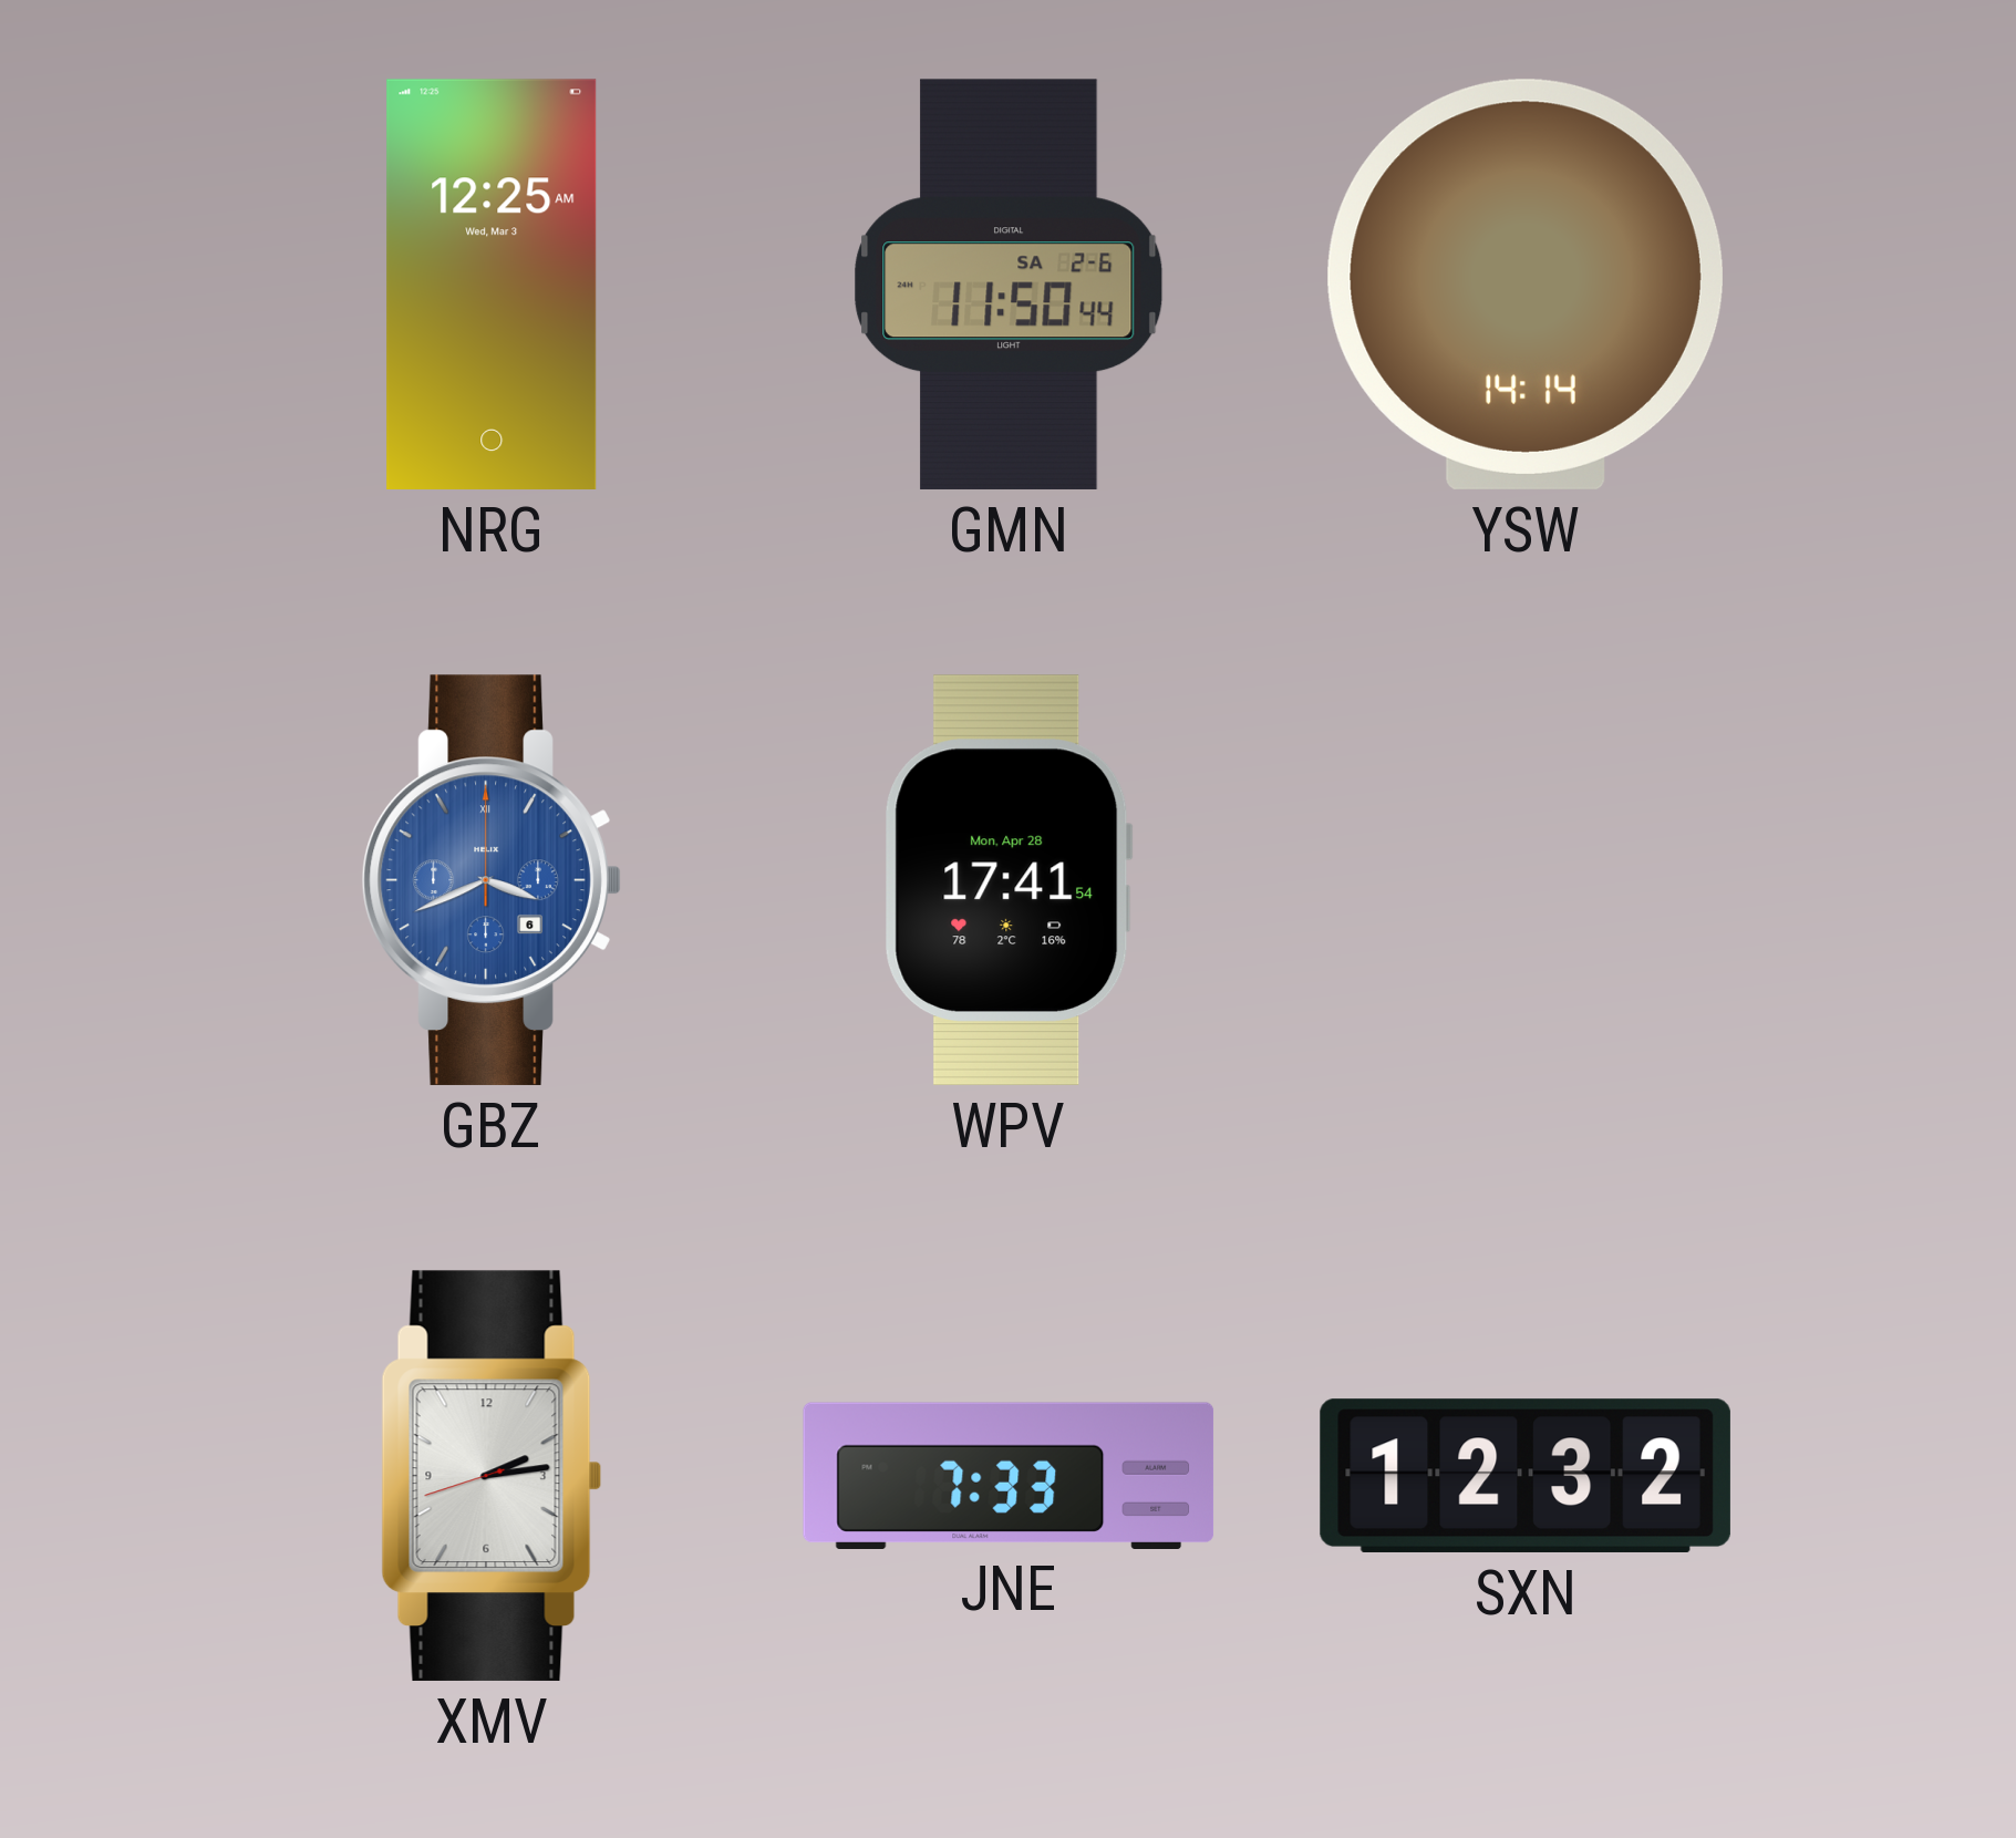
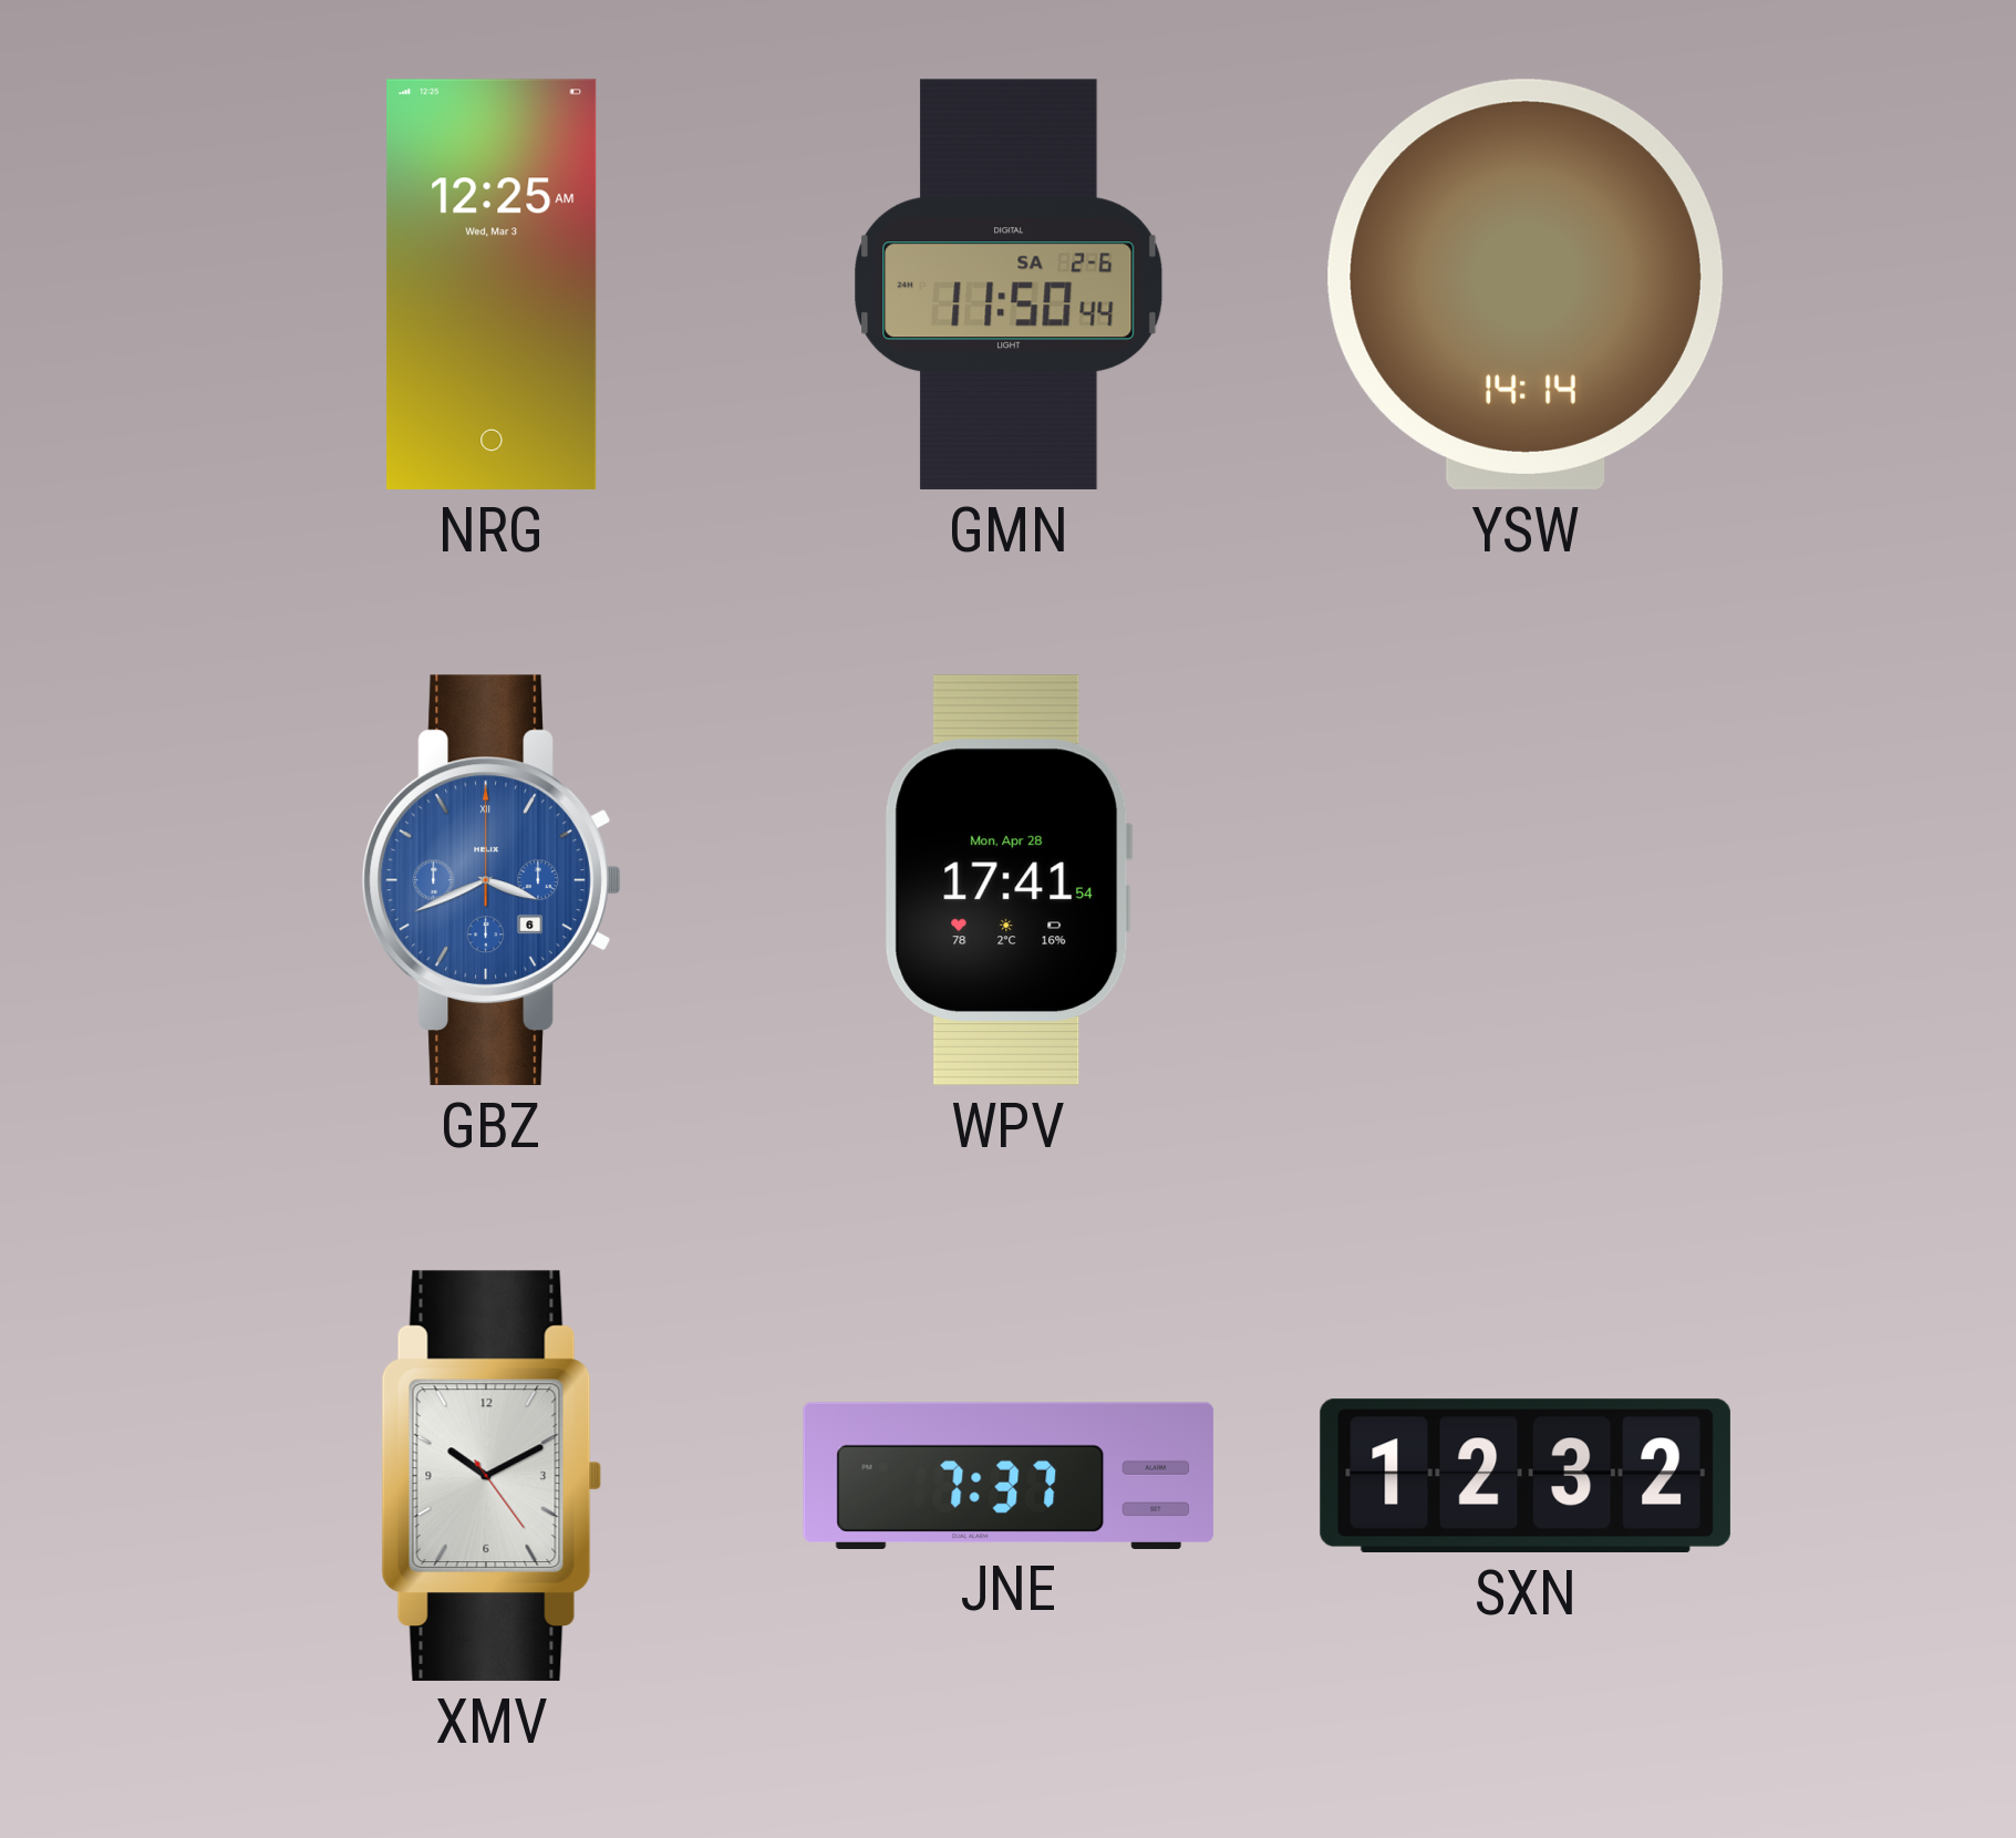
XMV: 2:13 -> 10:10
JNE: 7:33 -> 7:37
